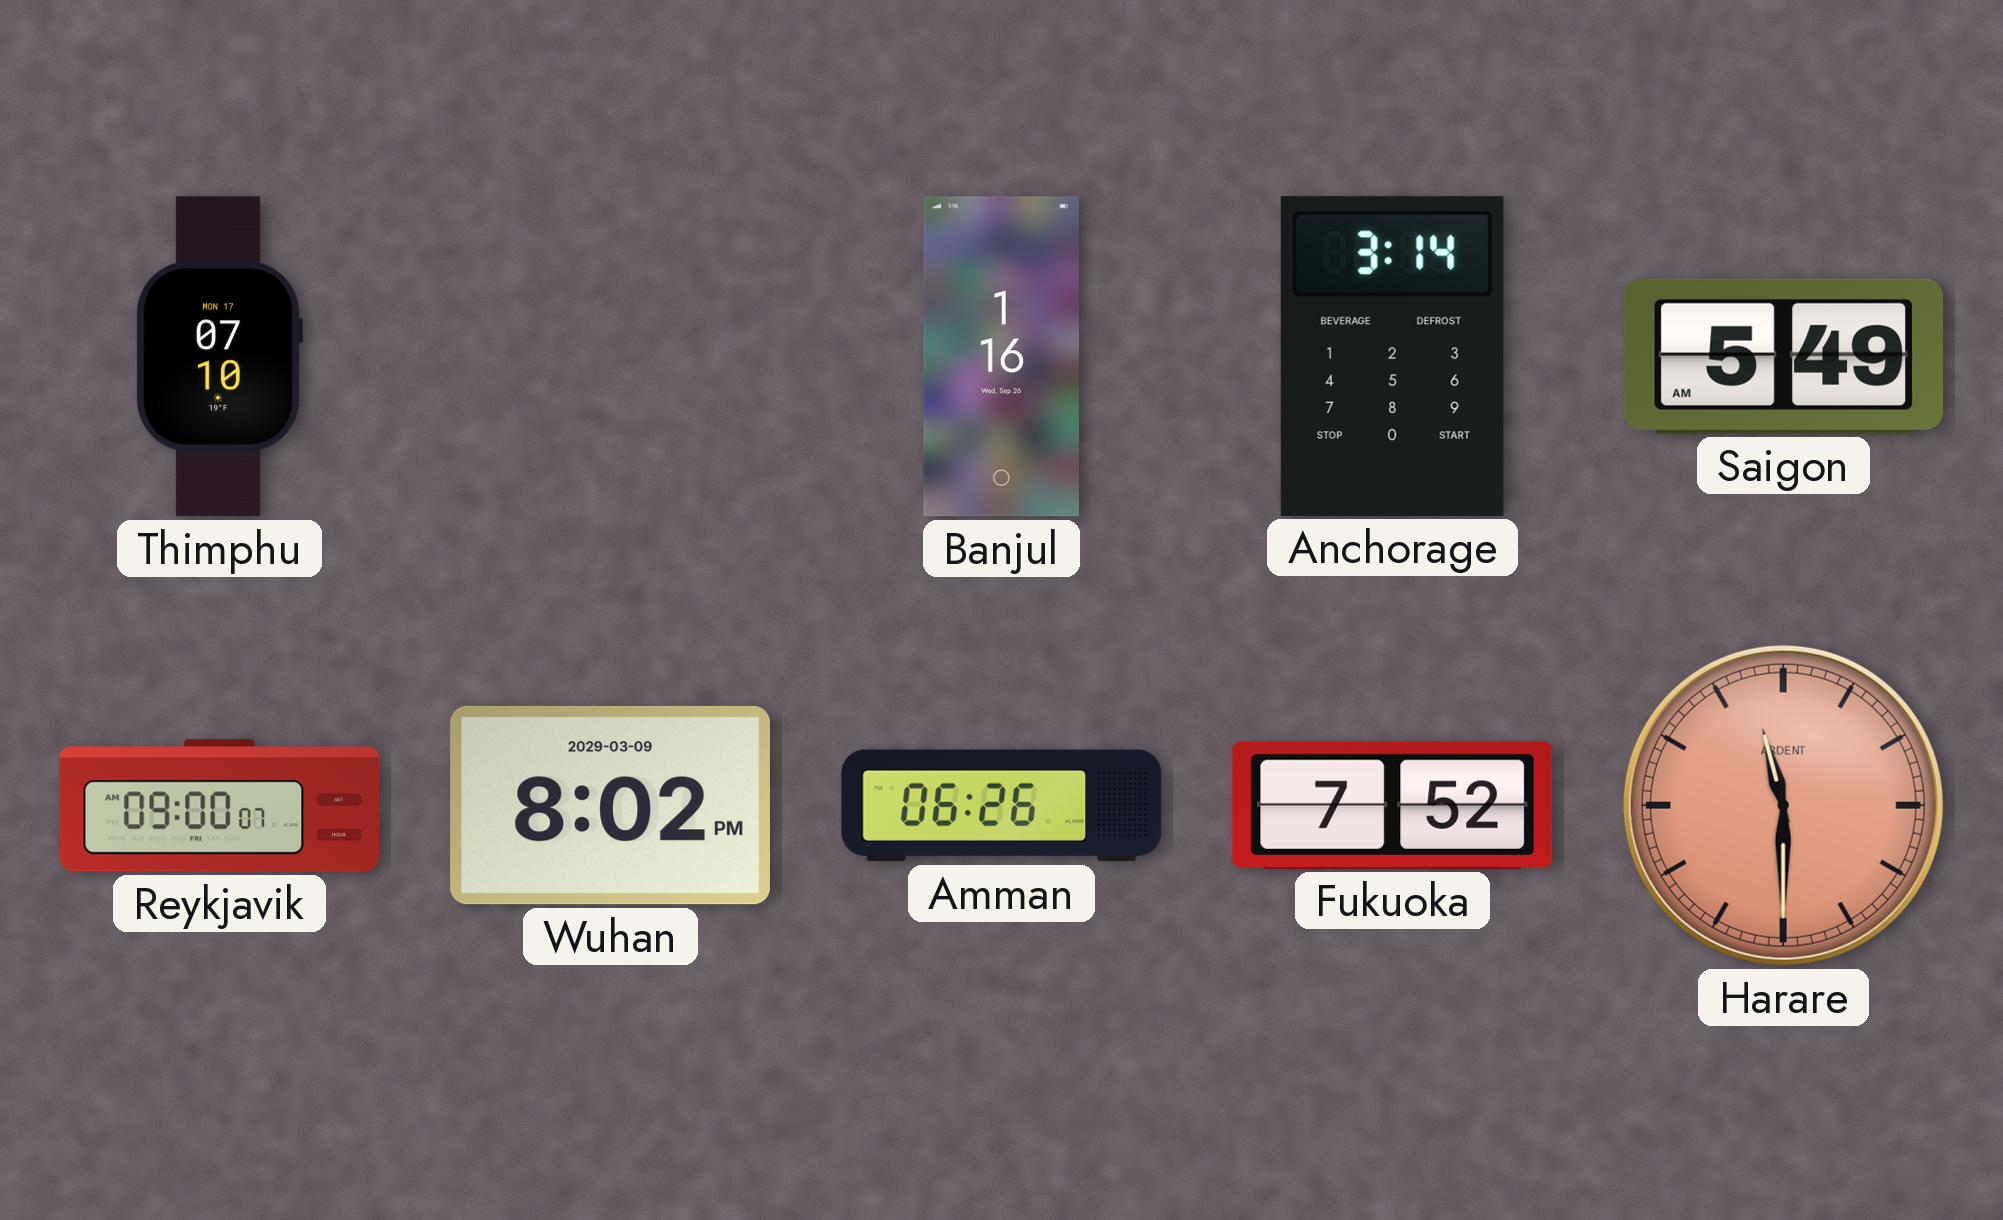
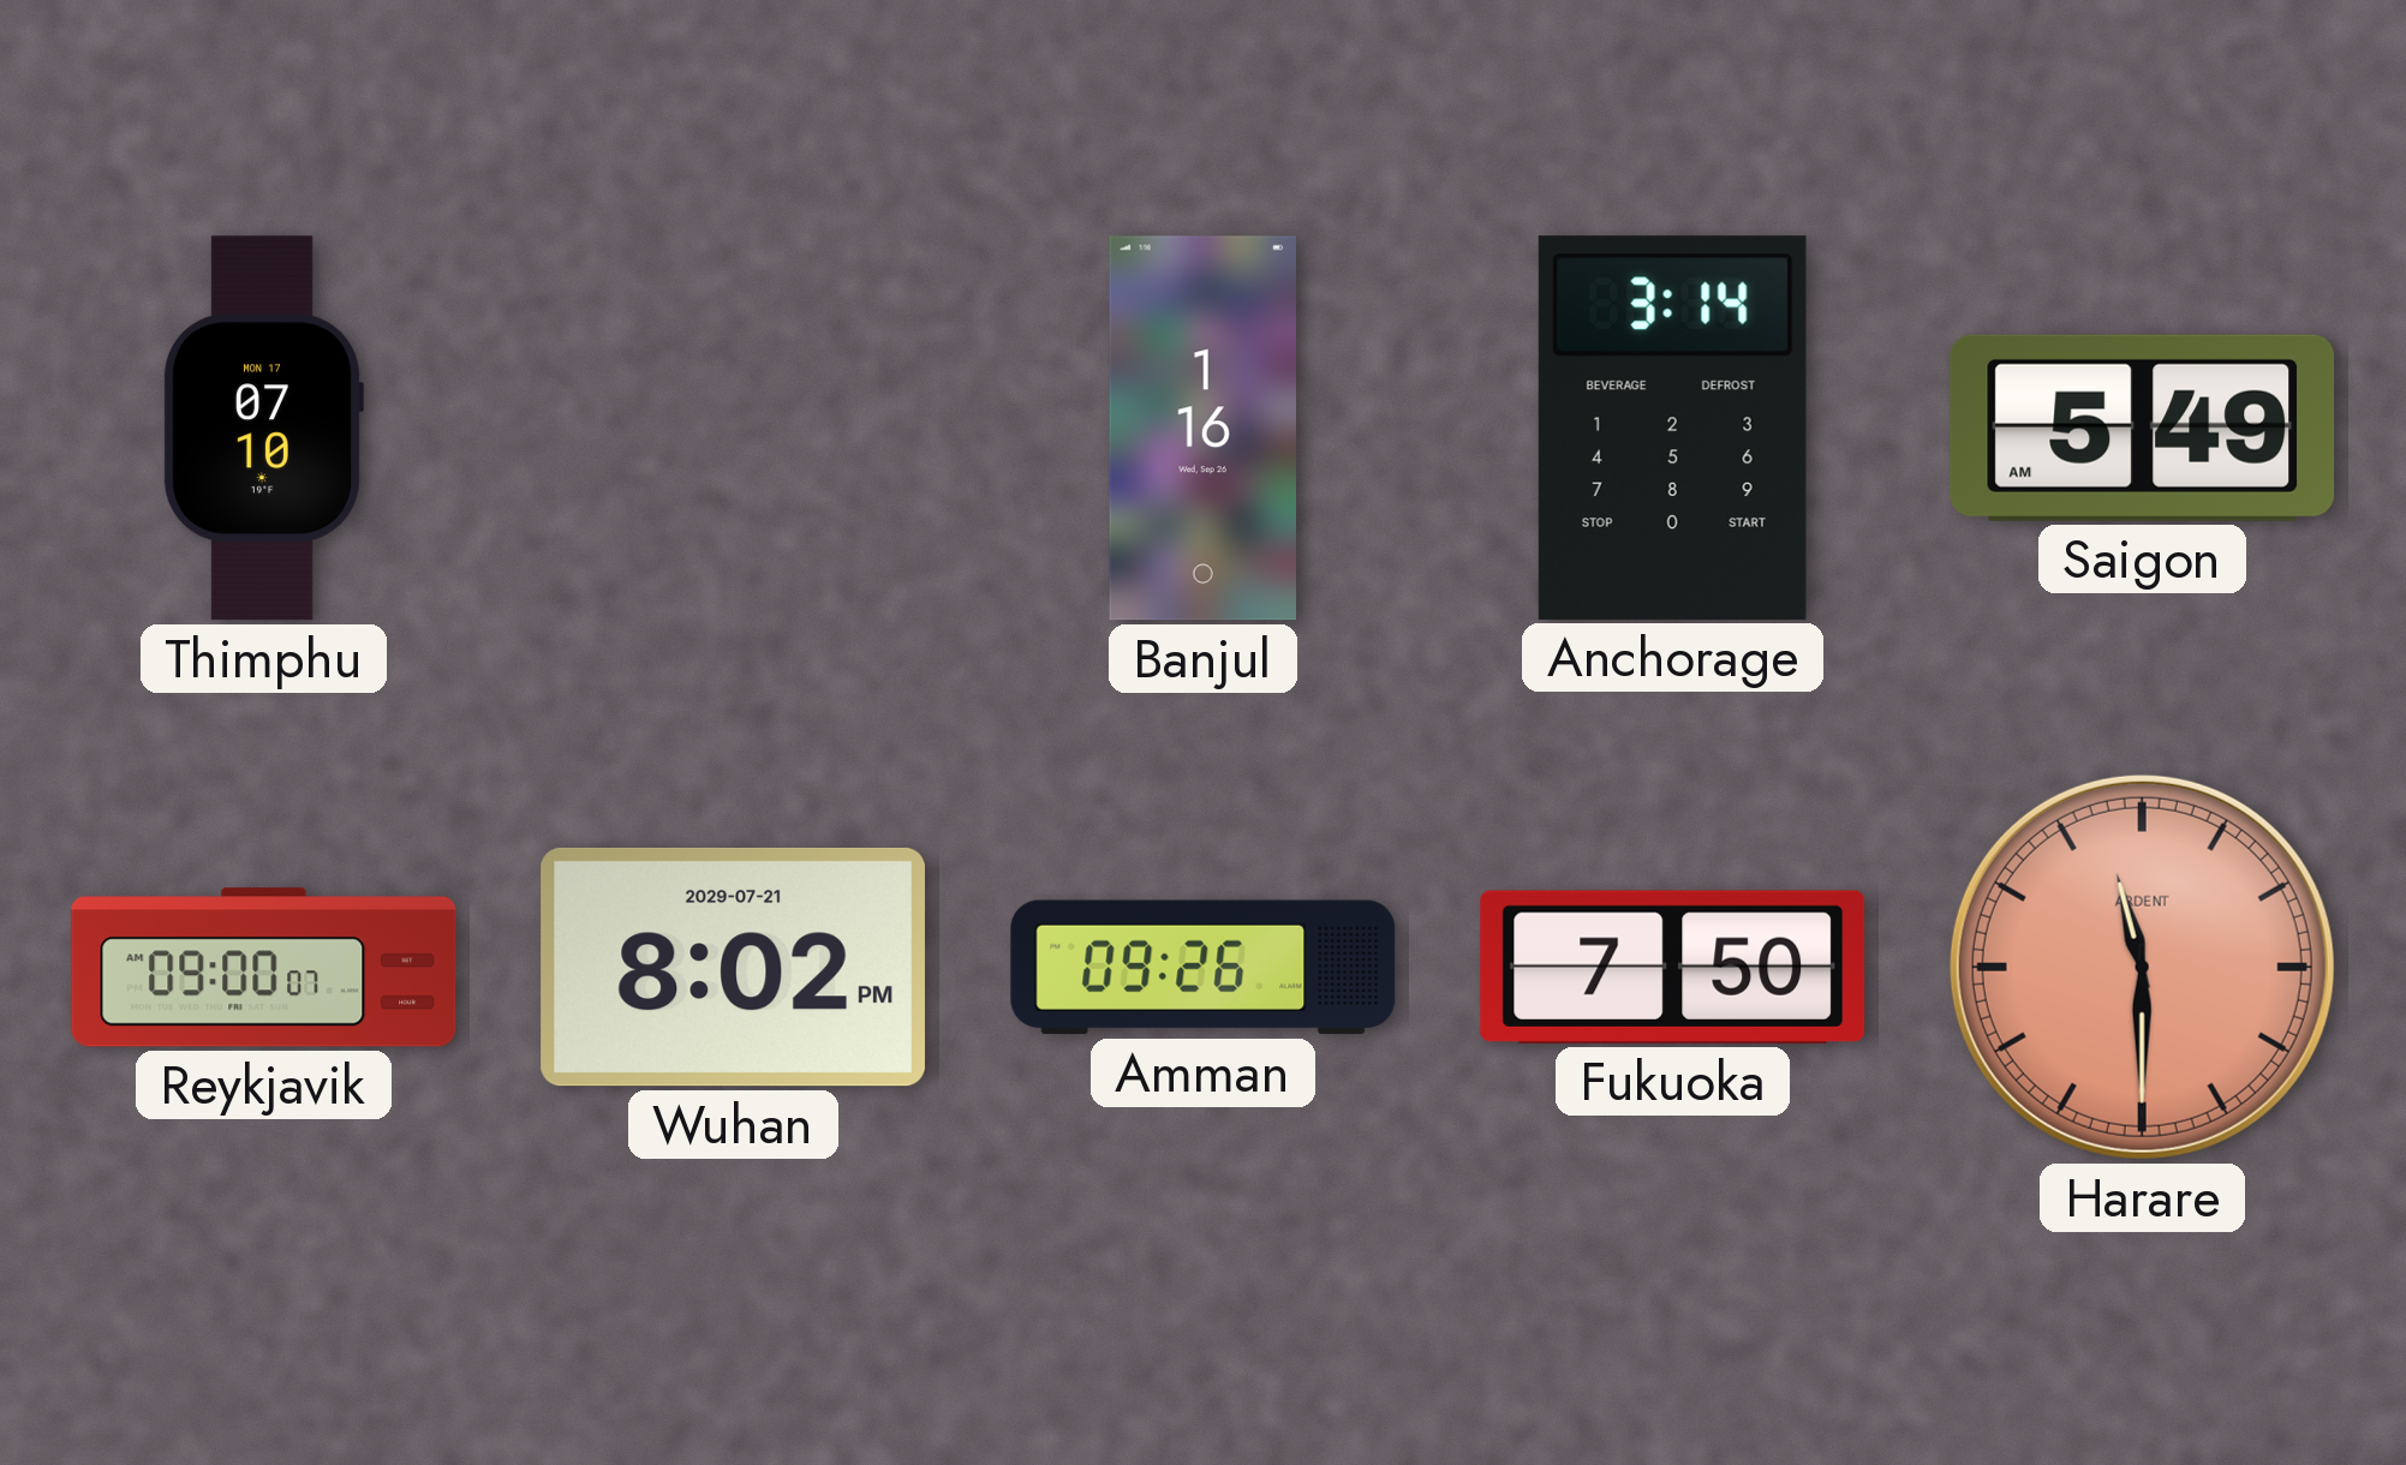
Wuhan date: 2029-03-09 -> 2029-07-21
Amman: 06:26 -> 09:26
Fukuoka: 7:52 -> 7:50
